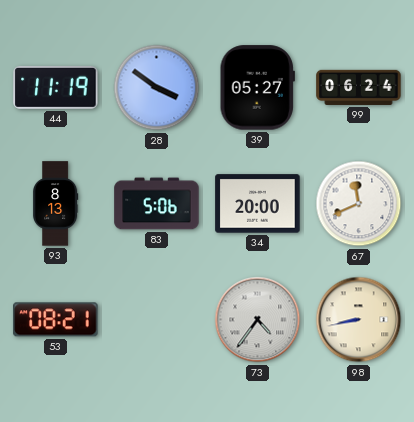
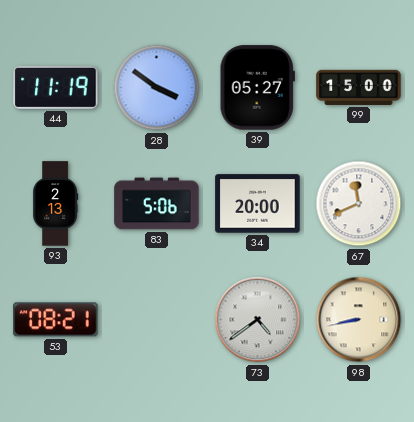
99: 06:24 -> 15:00
93: 8:13 -> 2:13
73: 4:36 -> 4:39
